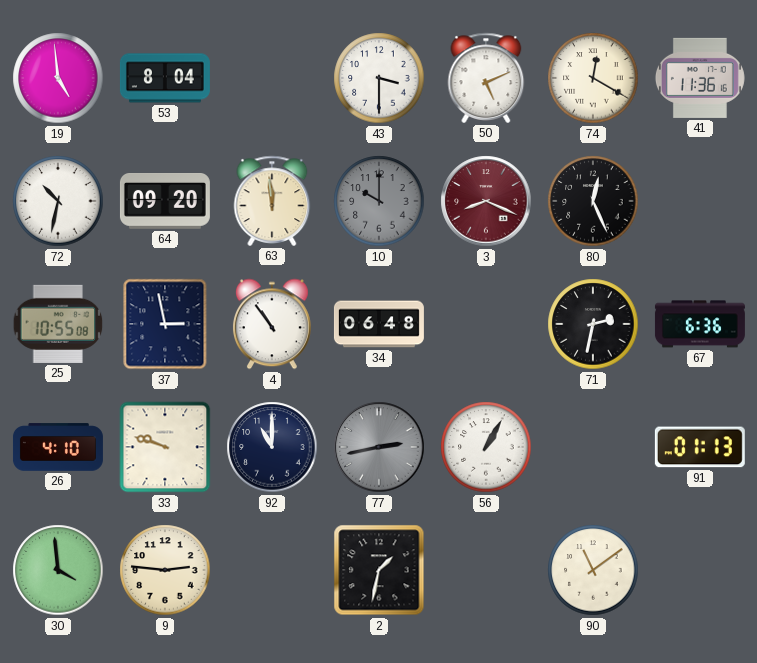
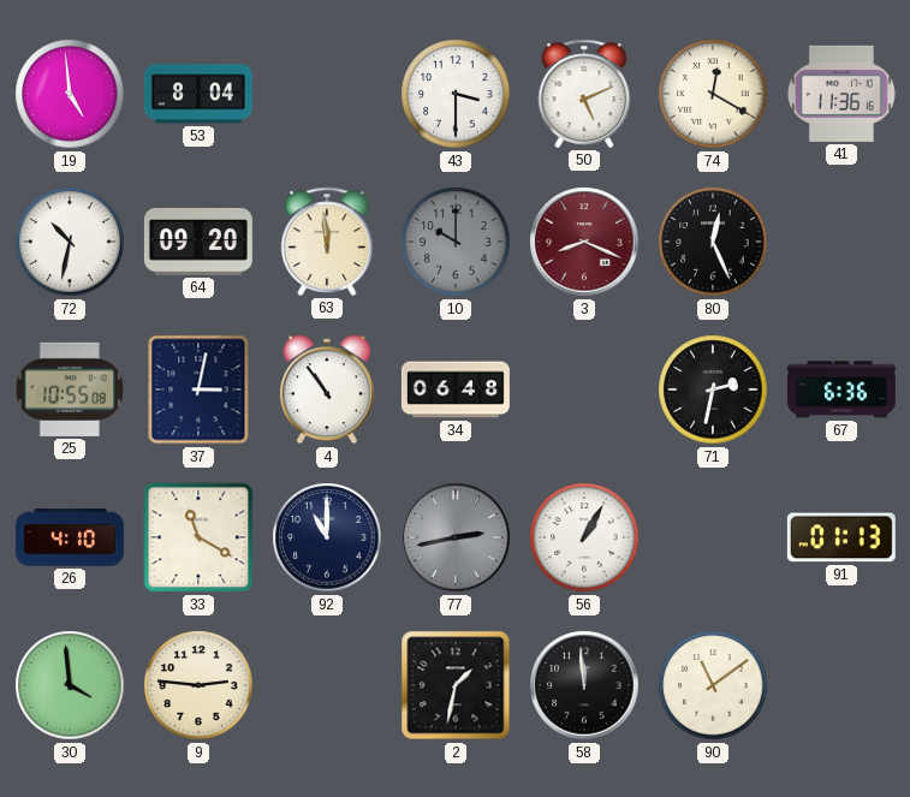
37: 2:58 -> 3:02
33: 9:48 -> 11:20
58: none -> 11:59
